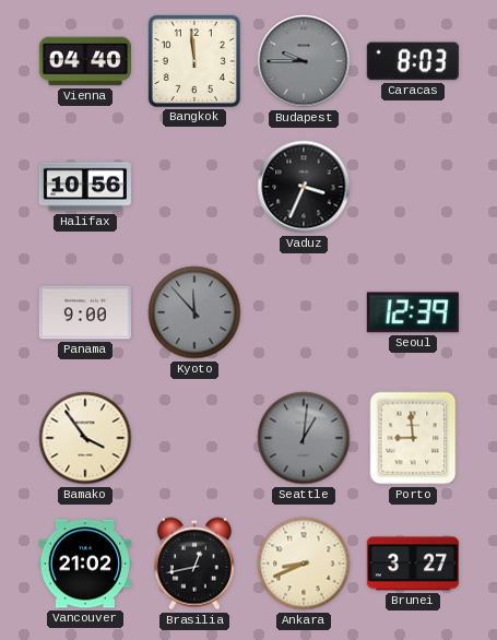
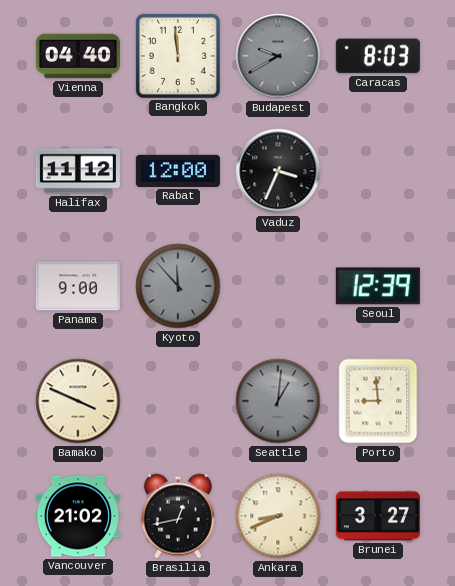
Budapest: 9:45 -> 9:40
Halifax: 10:56 -> 11:12
Rabat: none -> 12:00
Bamako: 3:54 -> 3:49
